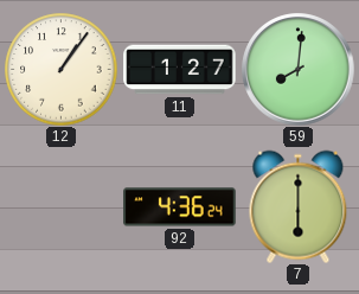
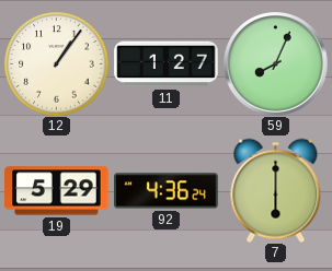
59: 8:01 -> 8:04
19: none -> 5:29
